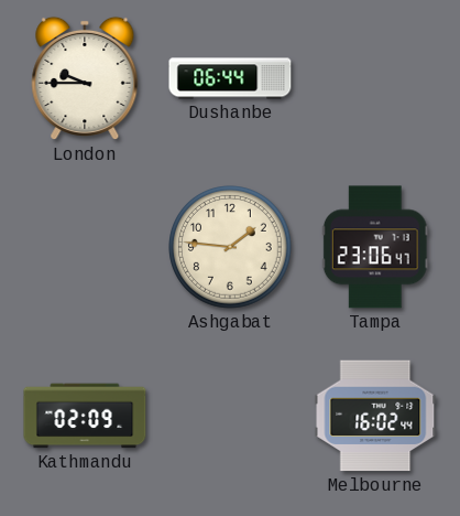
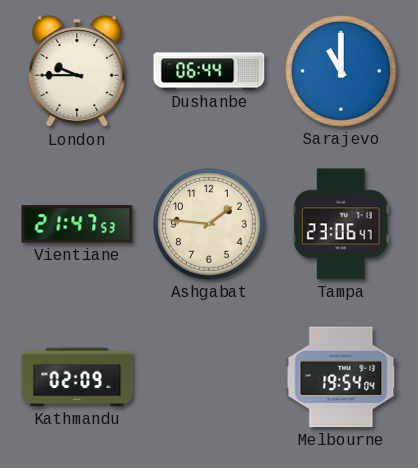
Sarajevo: none -> 11:00
Vientiane: none -> 21:47
Melbourne: 16:02 -> 19:54
